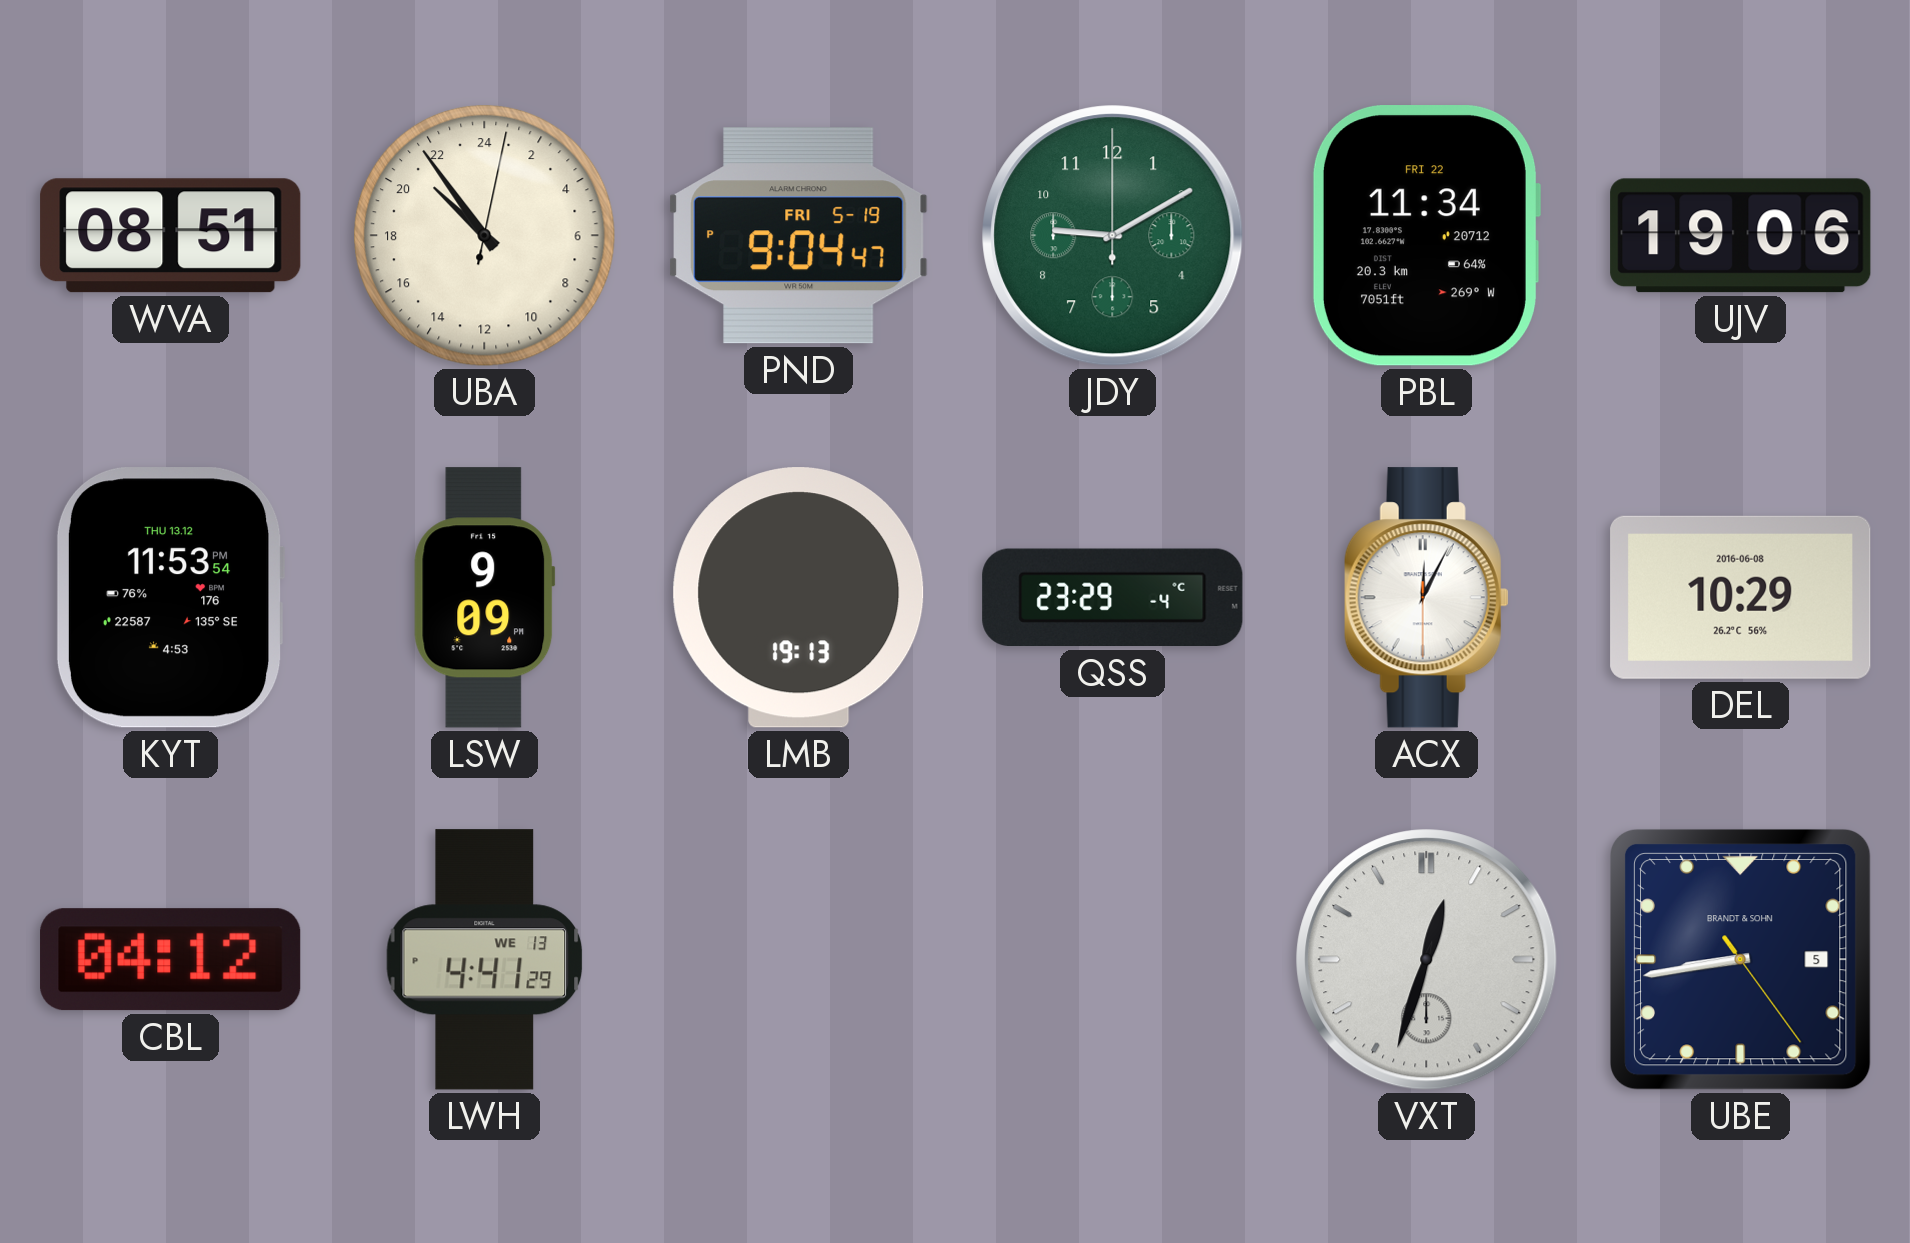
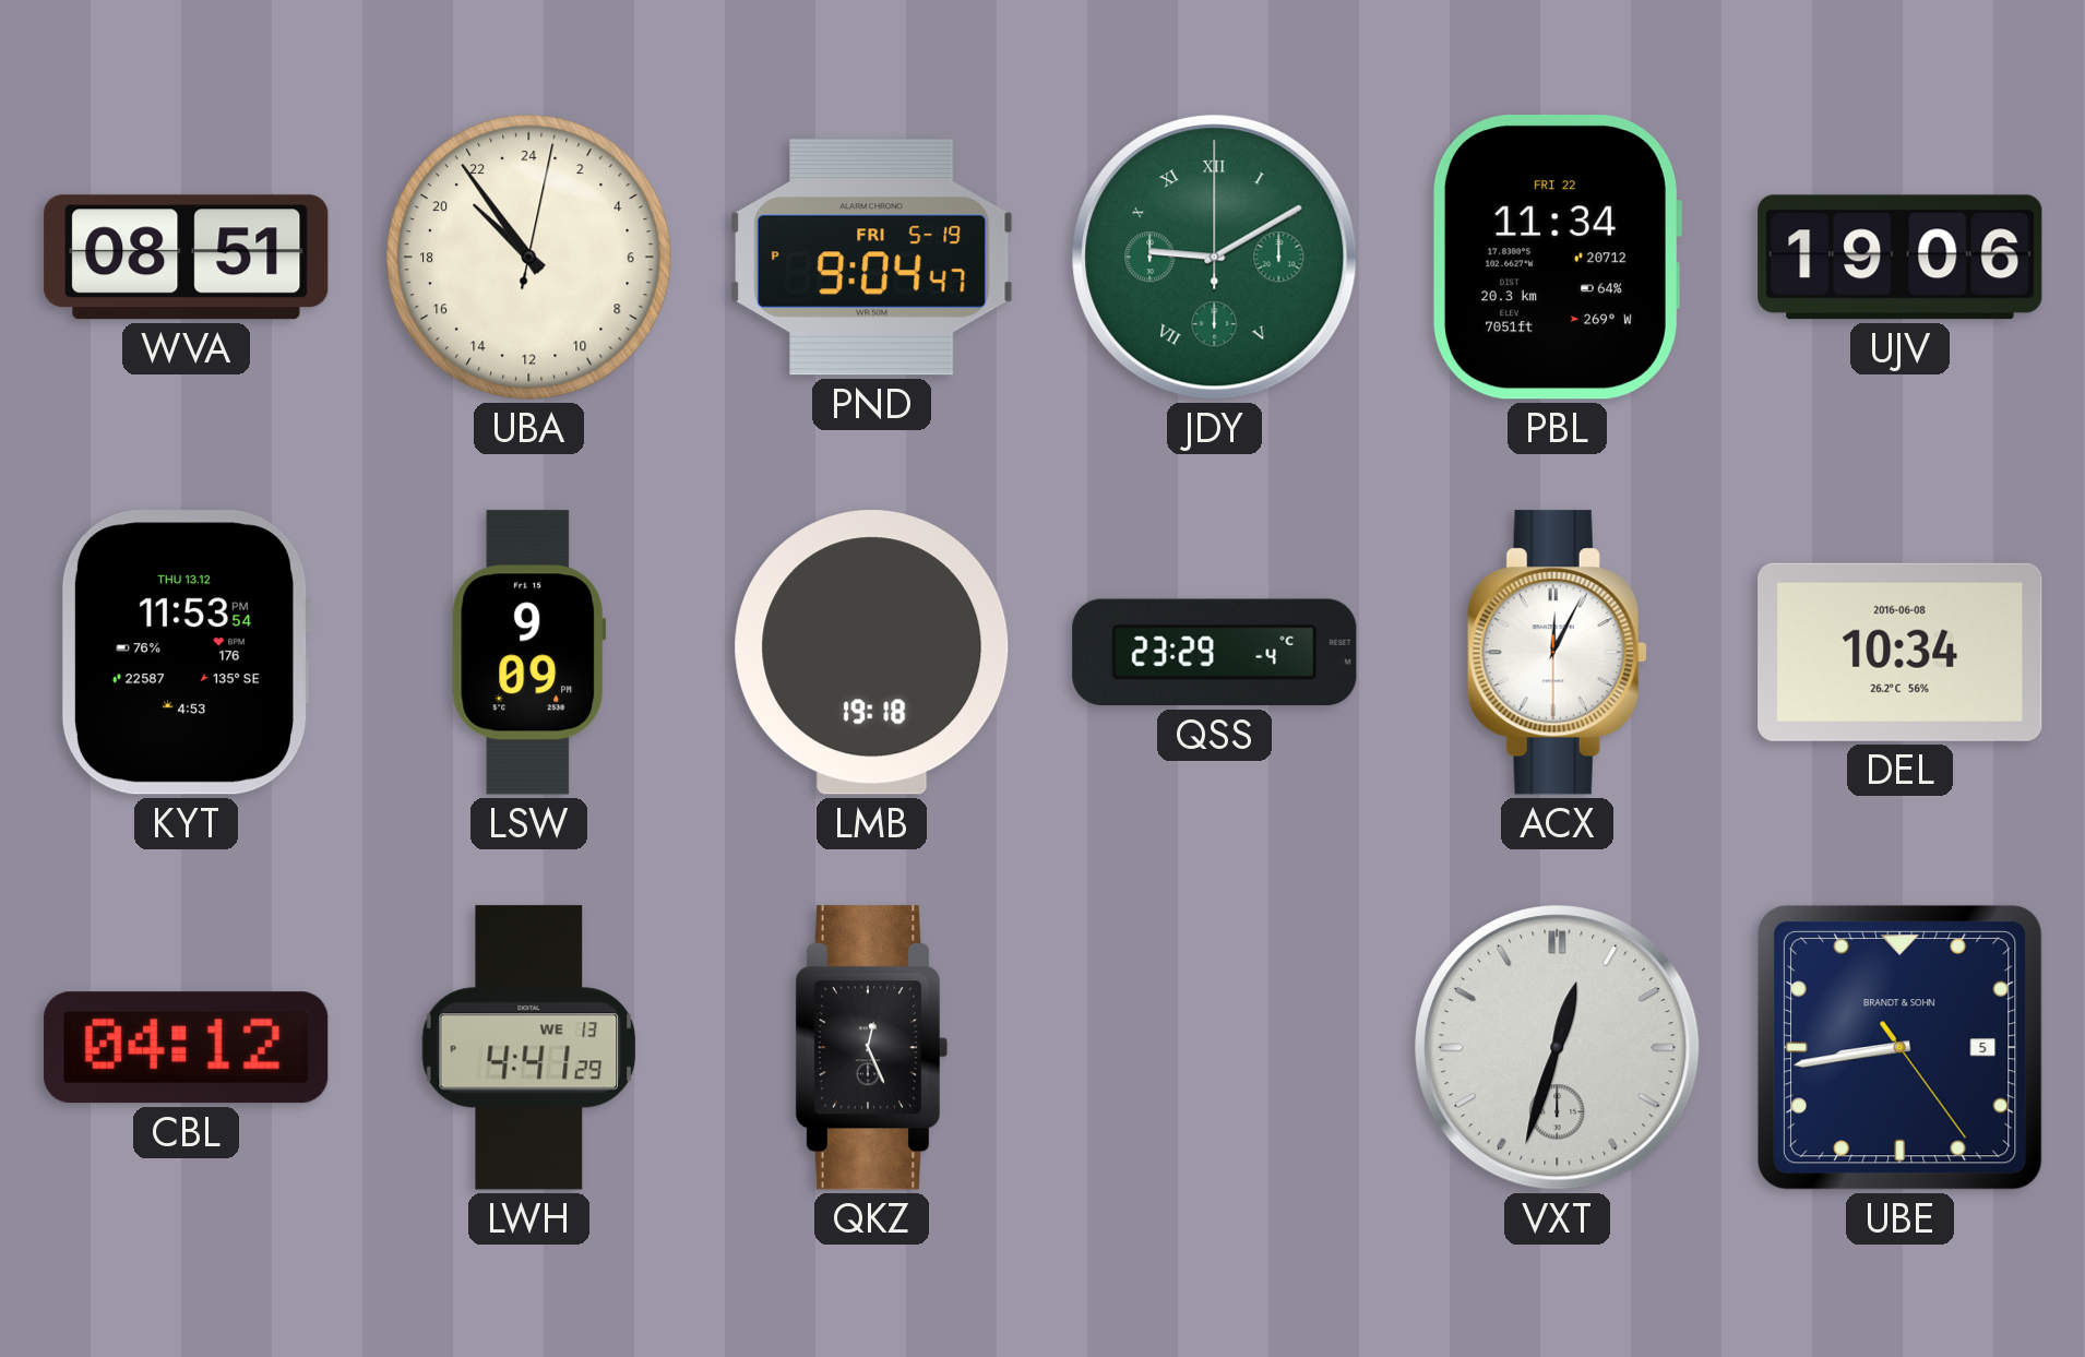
JDY numerals: Arabic -> Roman
LMB: 19:13 -> 19:18
DEL: 10:29 -> 10:34
QKZ: none -> 12:26
